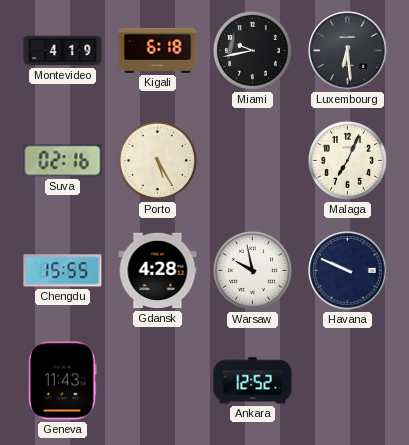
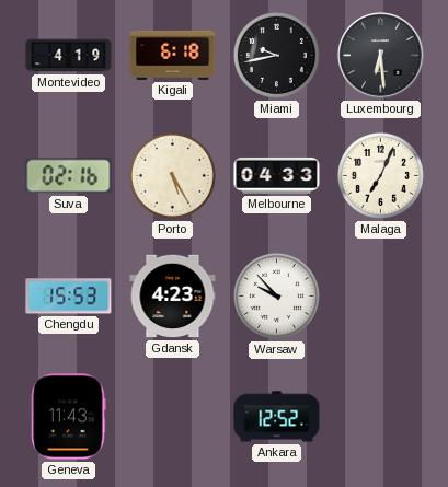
Melbourne: none -> 04:33
Chengdu: 15:55 -> 15:53
Gdansk: 4:28 -> 4:23
Warsaw: 9:58 -> 9:53
Havana: 9:49 -> none
